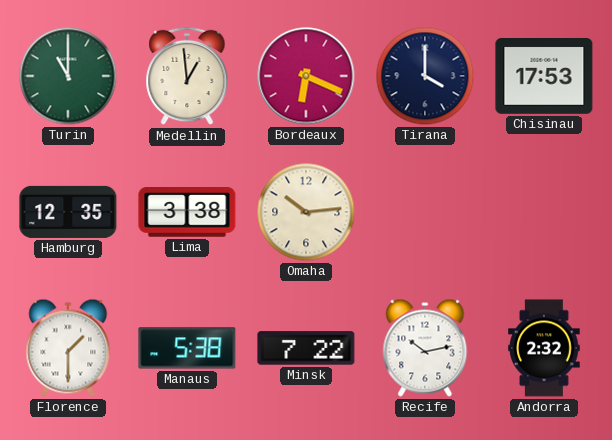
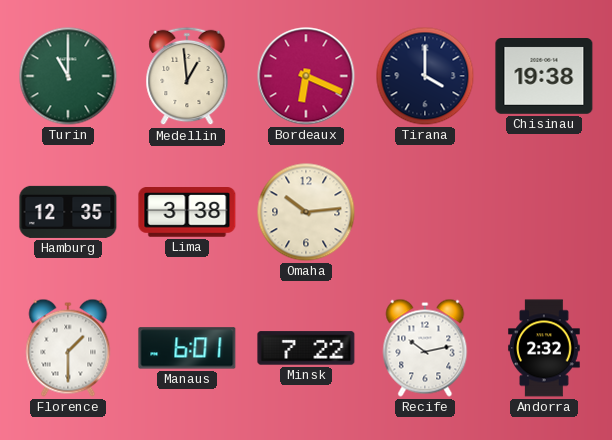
Chisinau: 17:53 -> 19:38
Manaus: 5:38 -> 6:01
